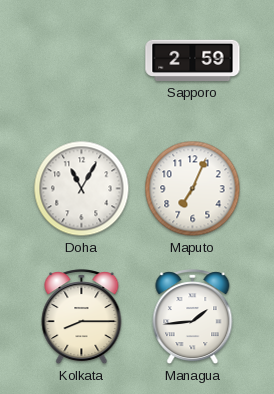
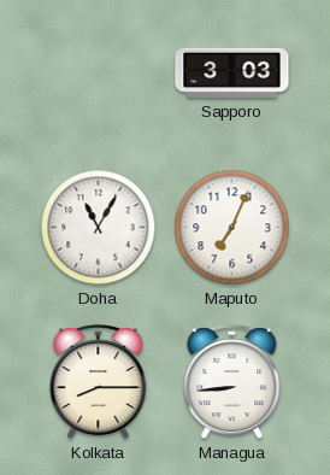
Sapporo: 2:59 -> 3:03
Managua: 1:44 -> 8:44
